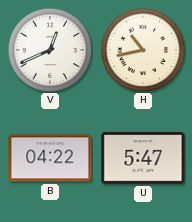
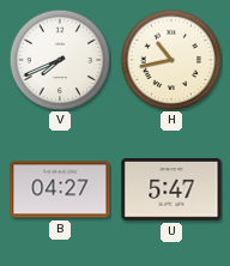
V: 12:41 -> 7:41
B: 04:22 -> 04:27
